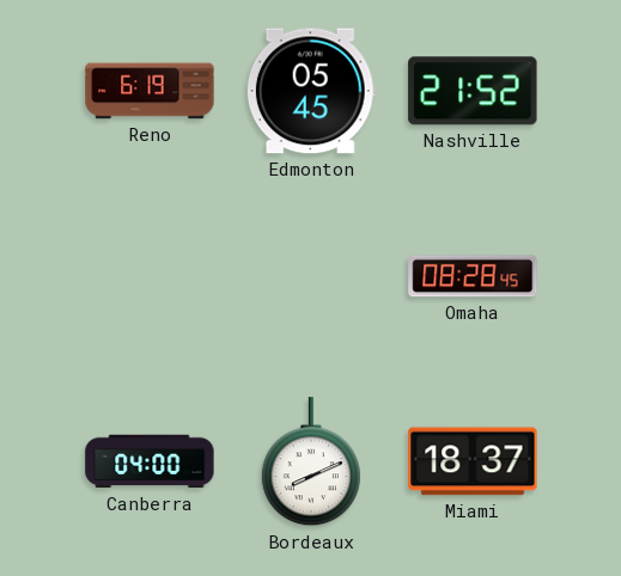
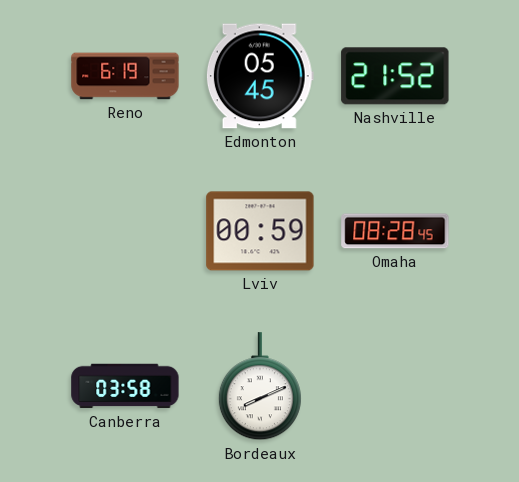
Lviv: none -> 00:59
Canberra: 04:00 -> 03:58
Miami: 18:37 -> none
